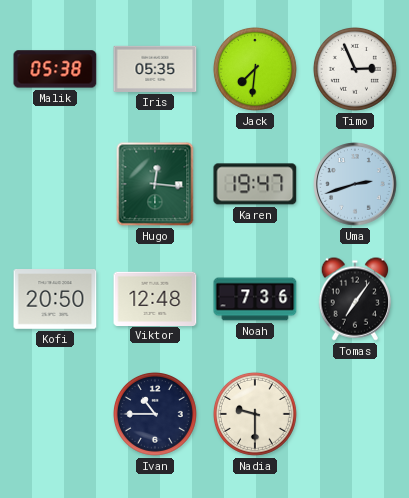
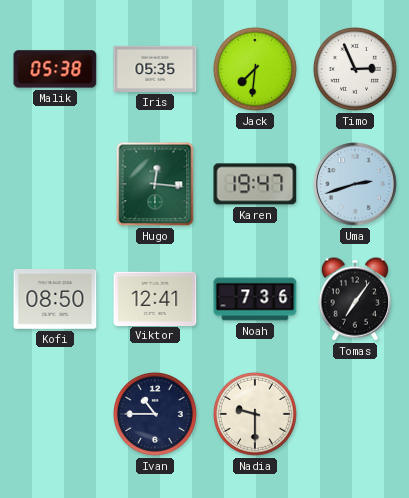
Kofi: 20:50 -> 08:50
Viktor: 12:48 -> 12:41
